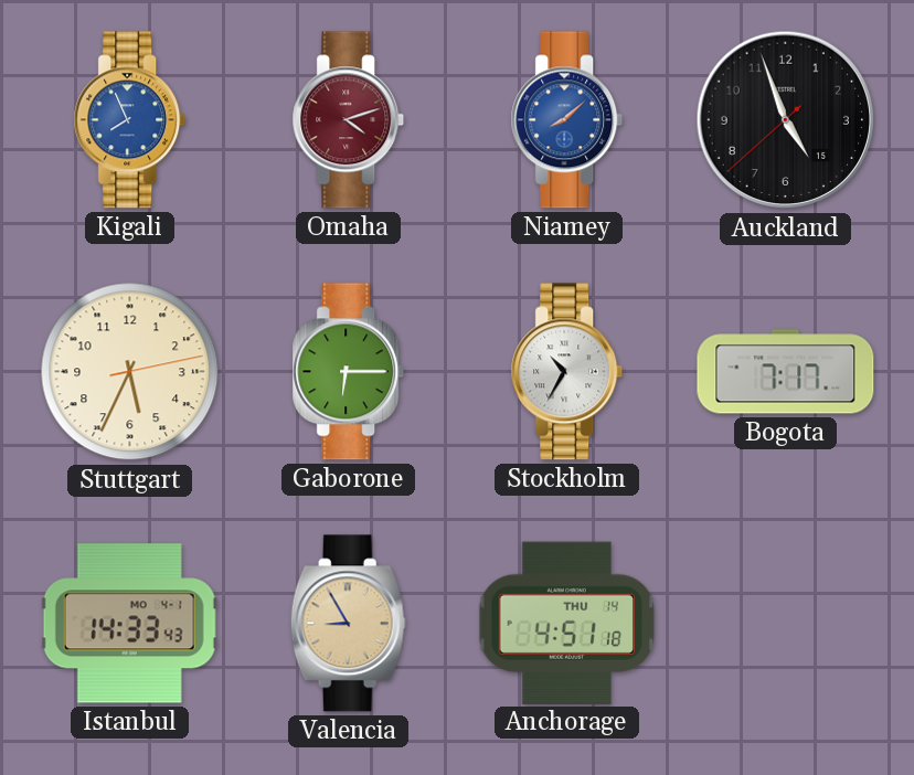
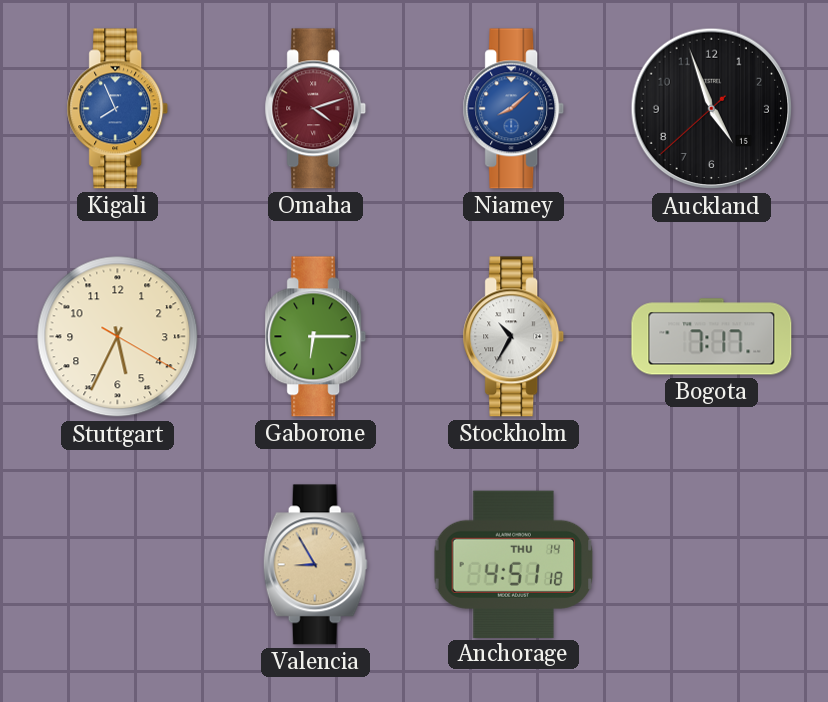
Stuttgart: 5:34:13 -> 5:34:20
Istanbul: 14:33 -> none
